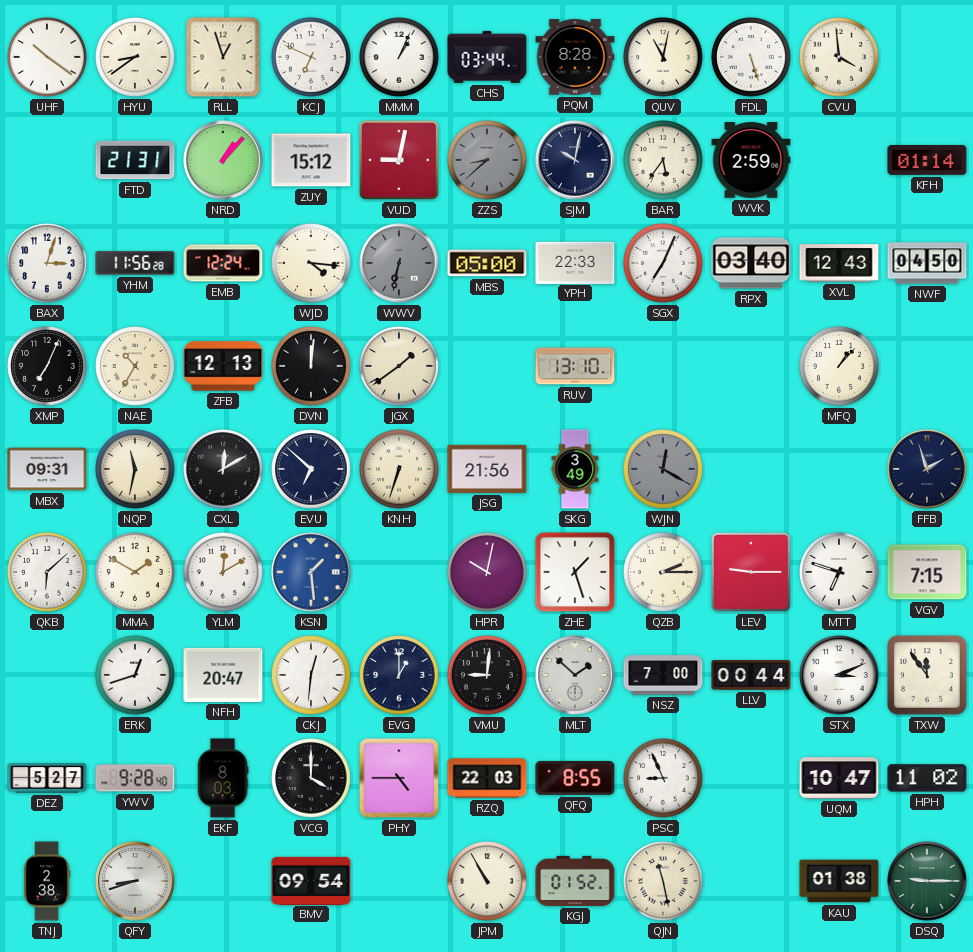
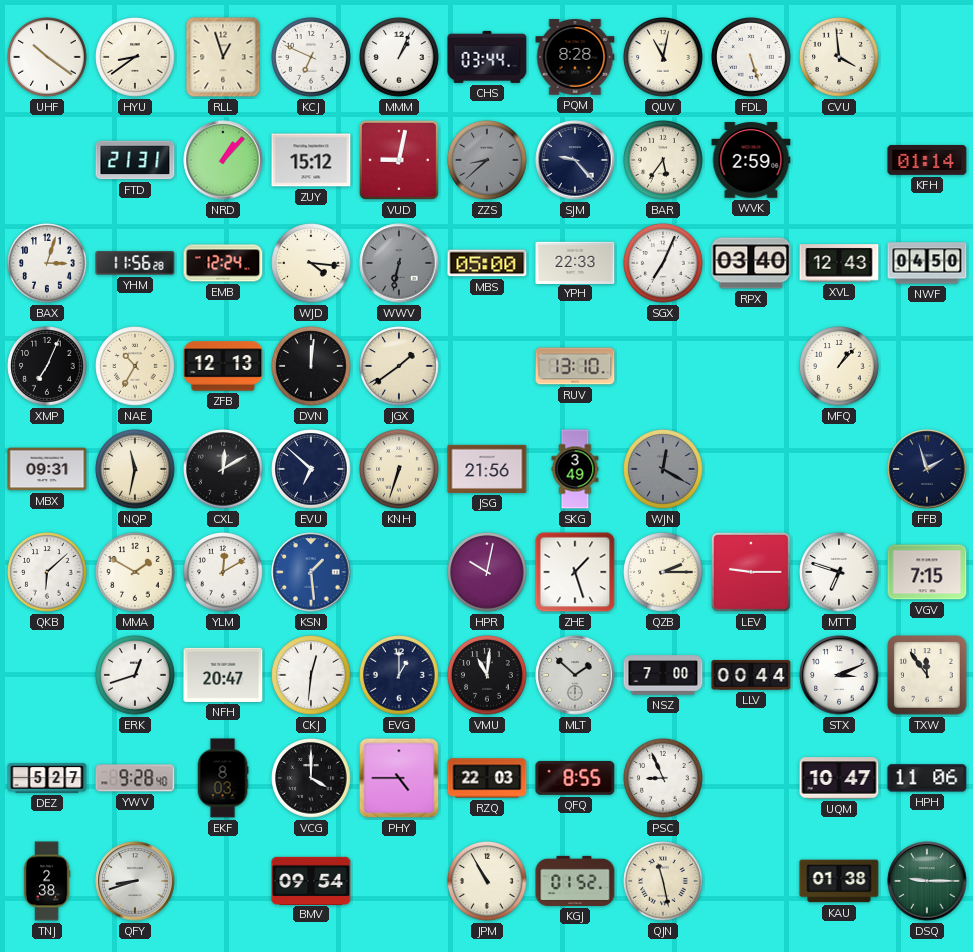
SJM: 10:02 -> 9:23
VMU: 9:01 -> 11:01
HPH: 11:02 -> 11:06
